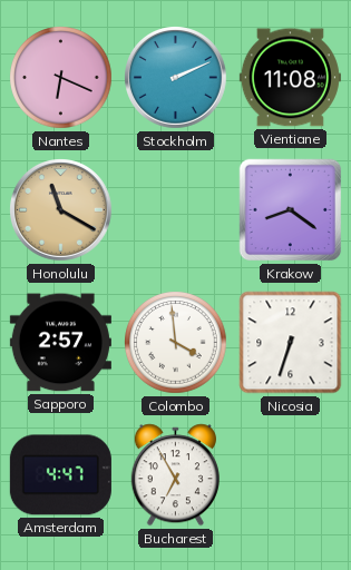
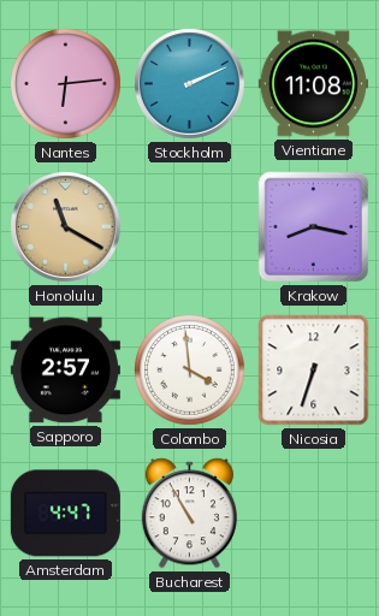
Nantes: 6:19 -> 6:14
Krakow: 8:21 -> 8:17
Bucharest: 6:55 -> 10:55
